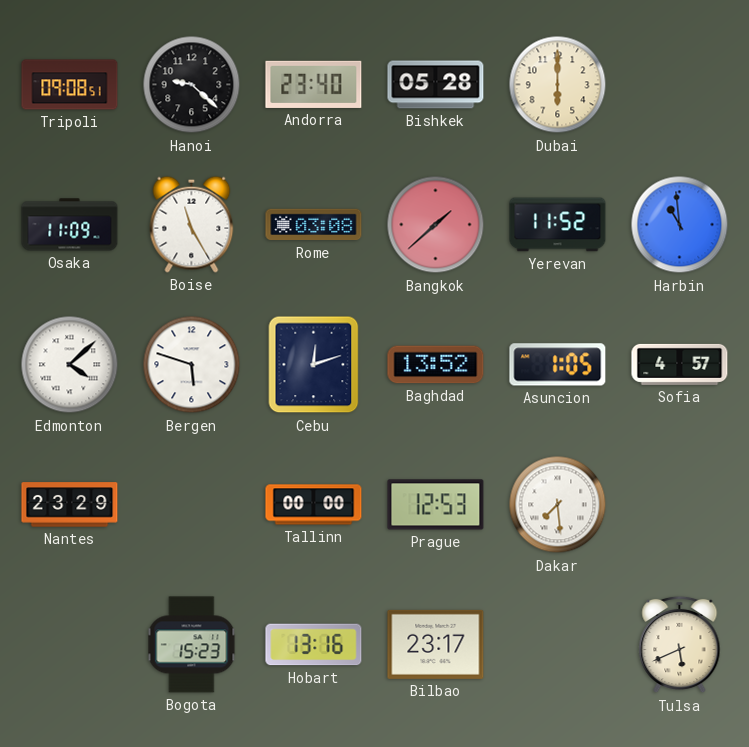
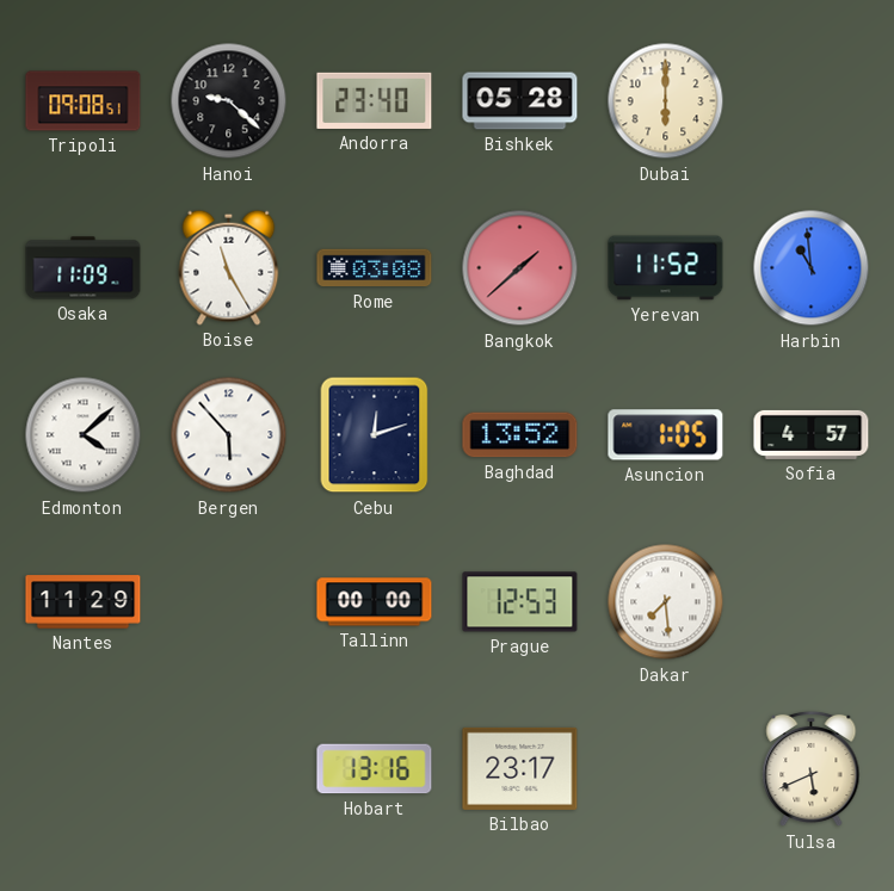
Bergen: 5:48 -> 5:53
Nantes: 23:29 -> 11:29
Bogota: 15:23 -> none
